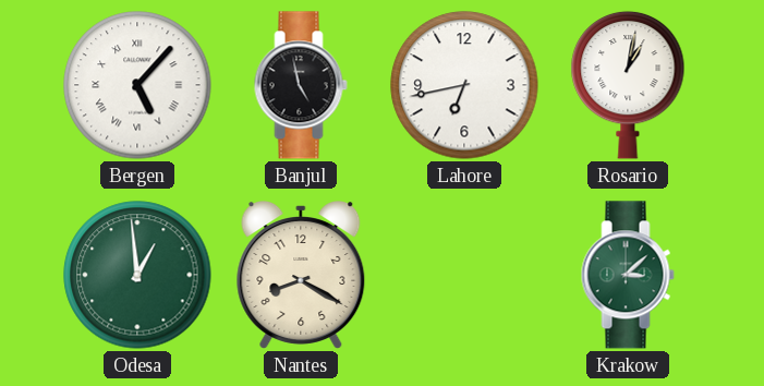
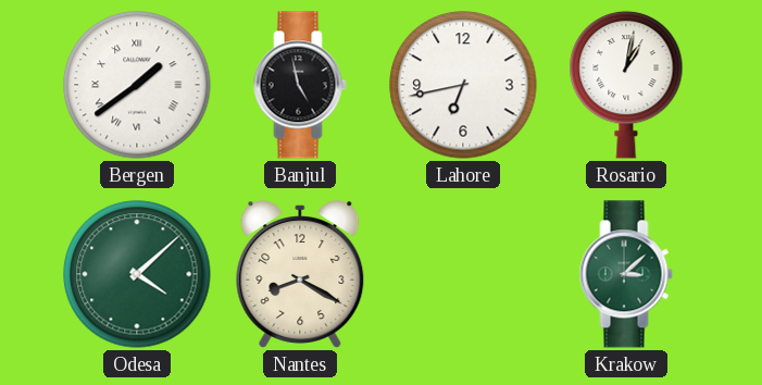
Bergen: 5:07 -> 1:39
Odesa: 12:59 -> 4:08
